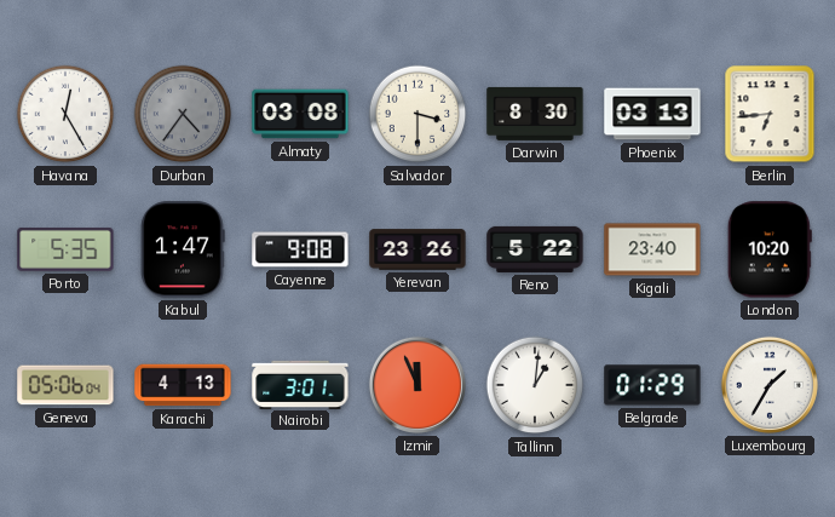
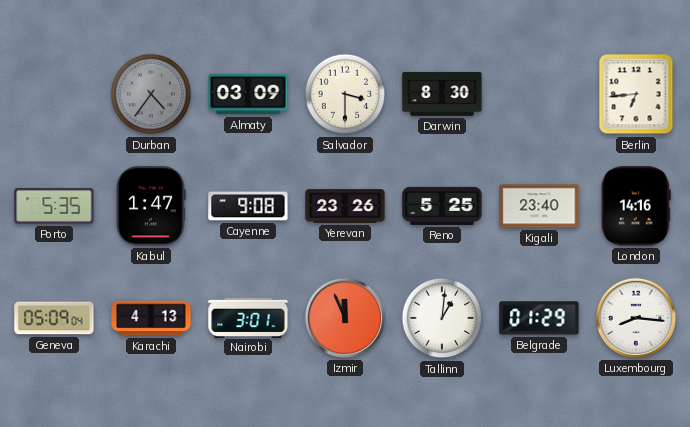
Havana: 12:25 -> none
Almaty: 03:08 -> 03:09
Phoenix: 03:13 -> none
Reno: 5:22 -> 5:25
London: 10:20 -> 14:16
Geneva: 05:06 -> 05:09
Luxembourg: 1:35 -> 8:16
